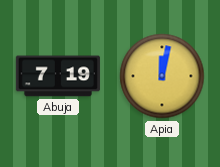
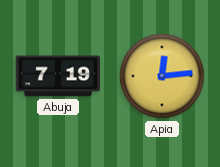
Apia: 12:02 -> 12:14
